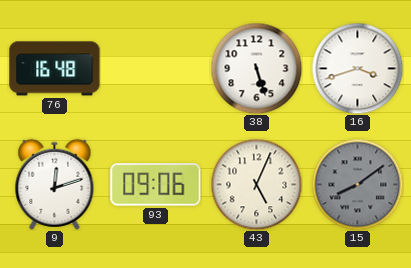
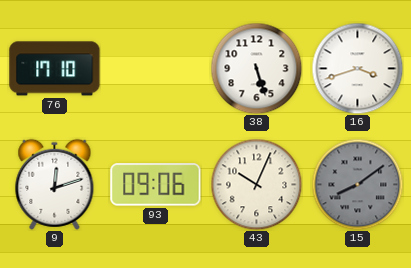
76: 16:48 -> 17:10
43: 5:04 -> 10:04
